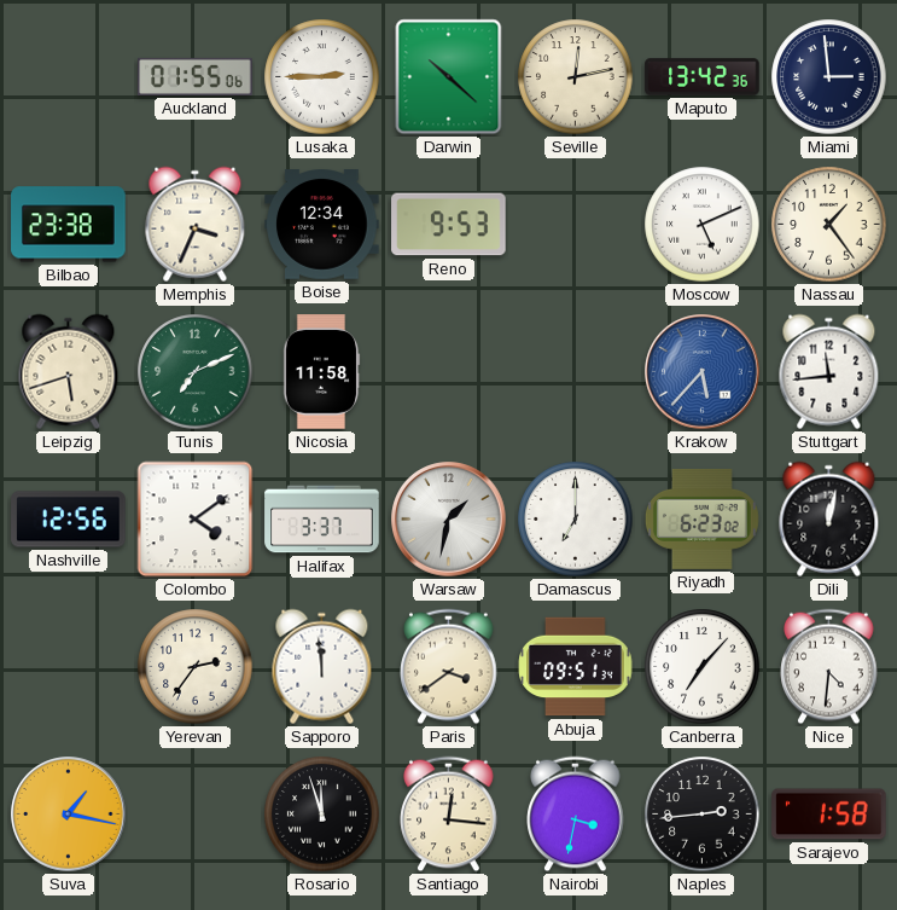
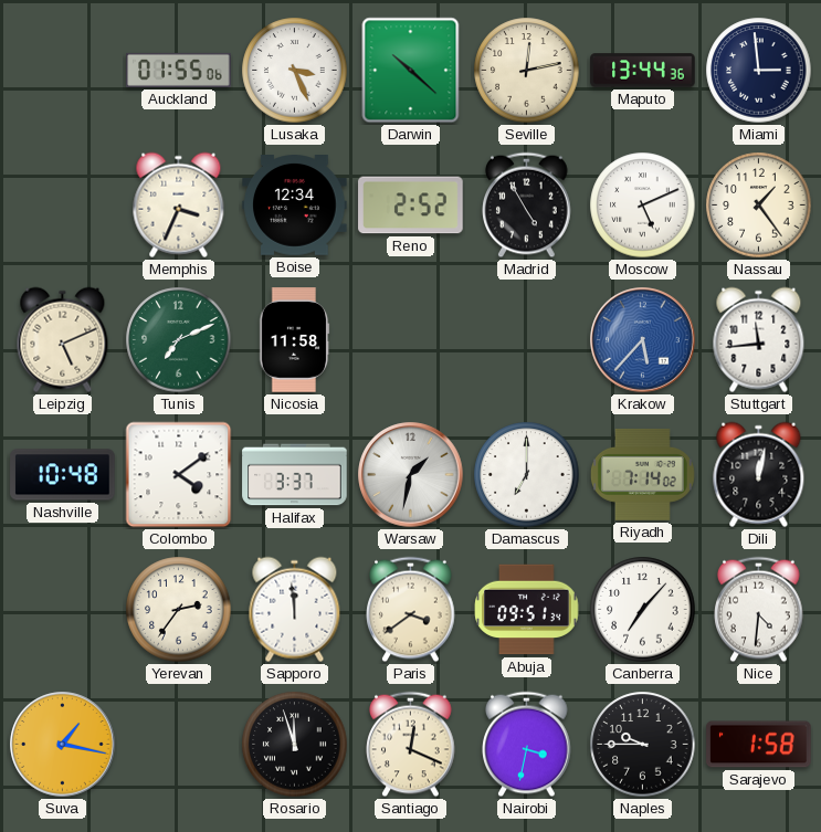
Lusaka: 2:45 -> 3:26
Maputo: 13:42 -> 13:44
Bilbao: 23:38 -> none
Reno: 9:53 -> 2:52
Madrid: none -> 4:55
Leipzig: 5:42 -> 5:11
Nashville: 12:56 -> 10:48
Riyadh: 6:23 -> 7:14
Santiago: 12:16 -> 12:19
Naples: 2:44 -> 9:45
